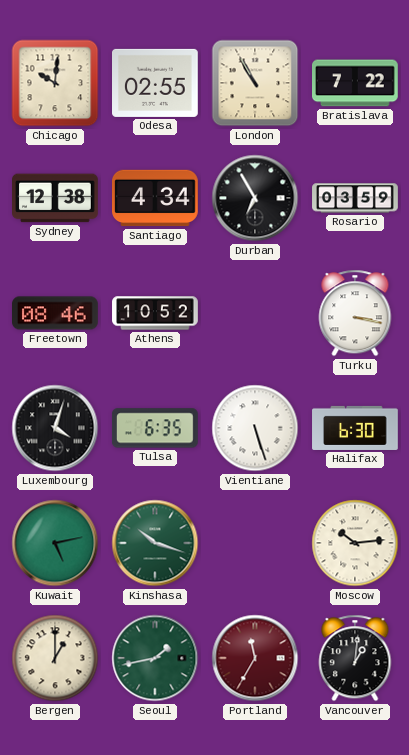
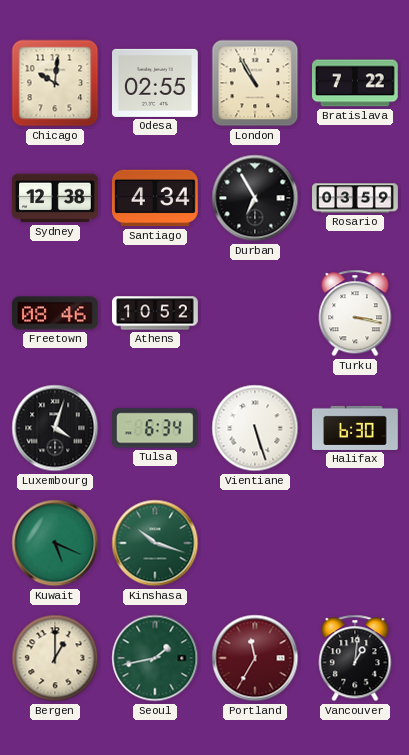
Tulsa: 6:35 -> 6:34
Kuwait: 5:13 -> 5:19
Moscow: 10:14 -> none
